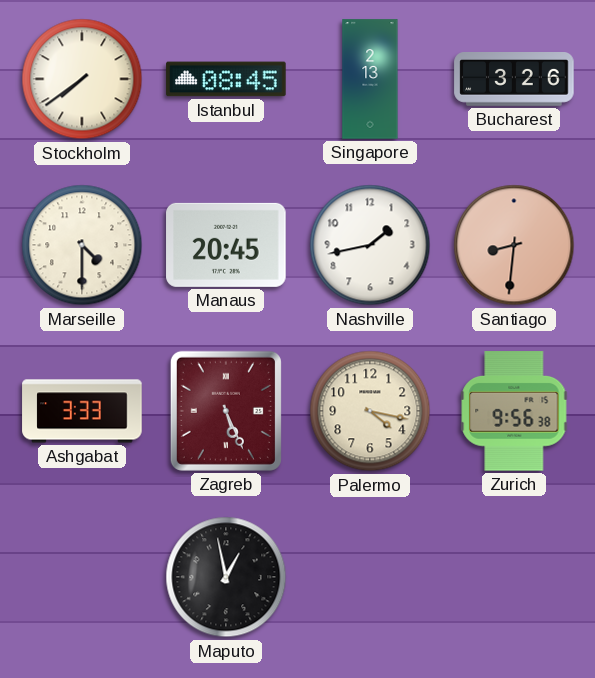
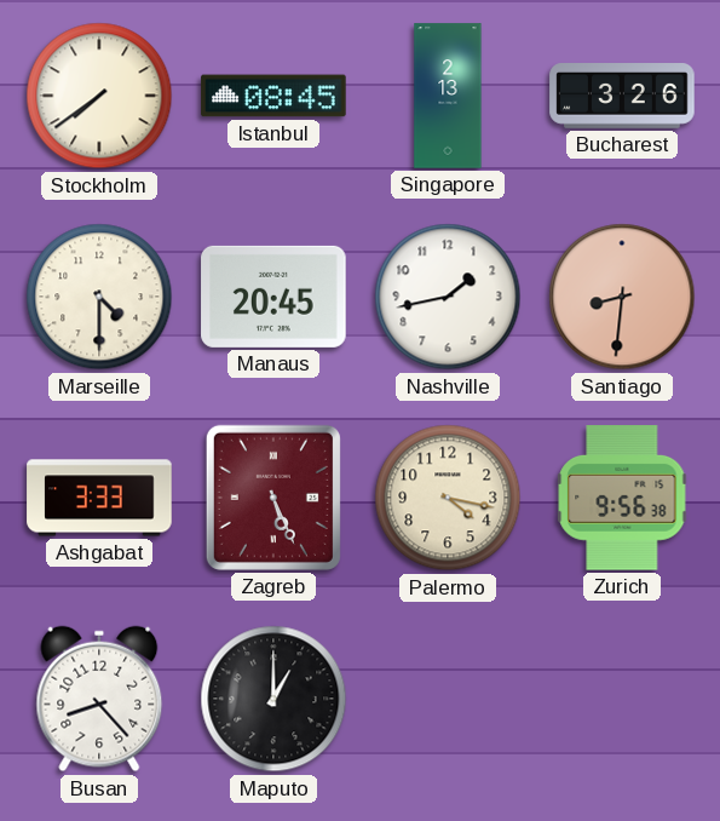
Busan: none -> 8:23
Maputo: 12:58 -> 1:00
